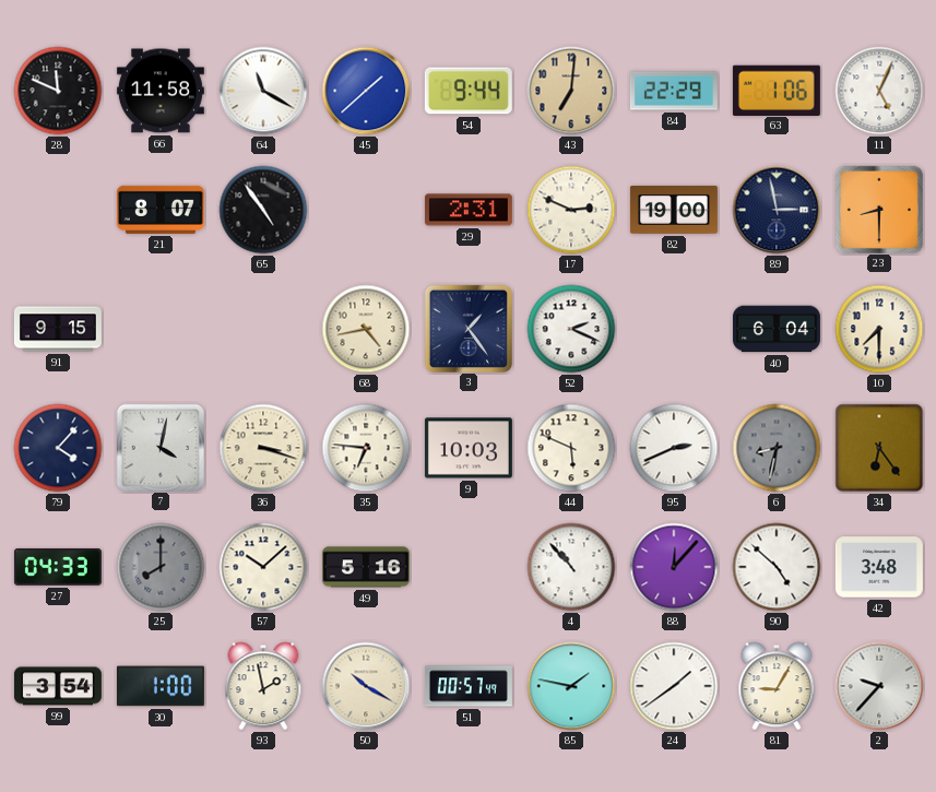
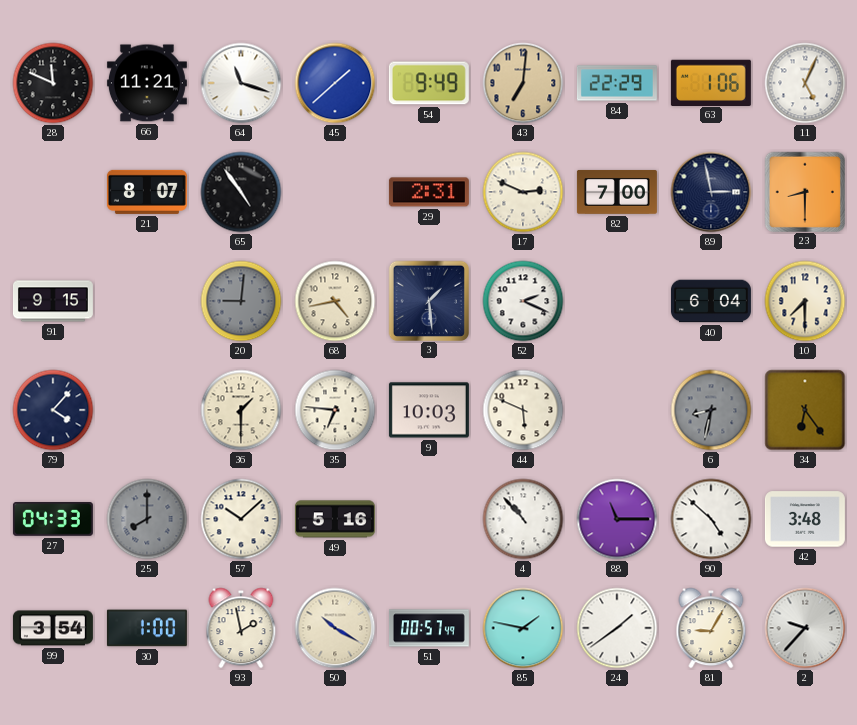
66: 11:58 -> 11:21
64: 11:20 -> 11:18
54: 9:44 -> 9:49
82: 19:00 -> 7:00
20: none -> 9:01
3: 1:24 -> 1:29
7: 4:02 -> none
36: 3:18 -> 1:30
95: 2:41 -> none
88: 12:07 -> 11:15
